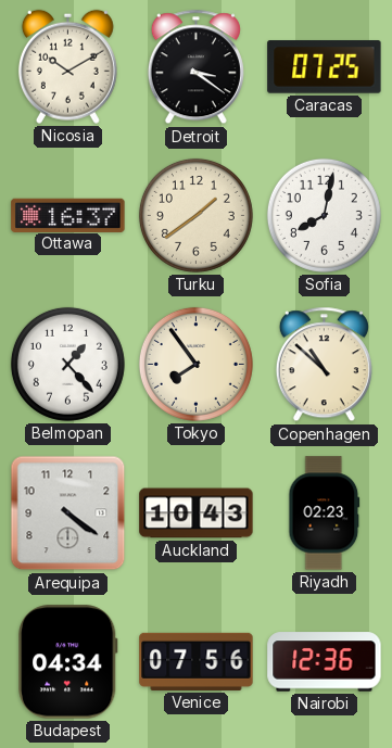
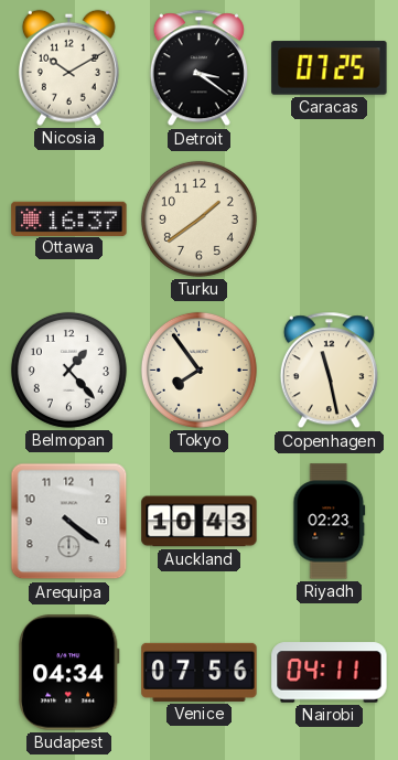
Sofia: 8:02 -> none
Copenhagen: 10:52 -> 11:28
Nairobi: 12:36 -> 04:11
